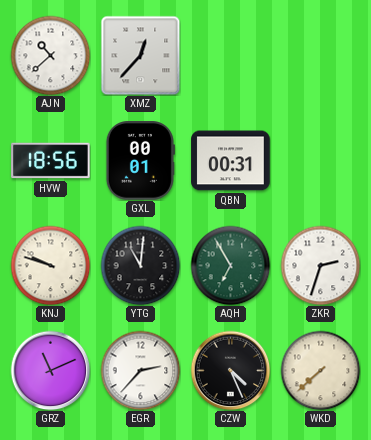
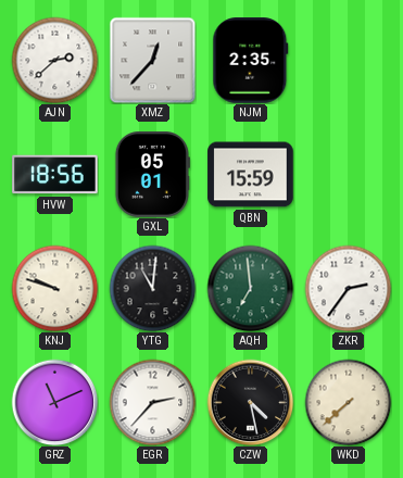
AJN: 10:38 -> 2:38
NJM: none -> 2:35
GXL: 00:01 -> 05:01
QBN: 00:31 -> 15:59
AQH: 6:55 -> 6:59
ZKR: 2:33 -> 2:36
CZW: 4:26 -> 4:28
